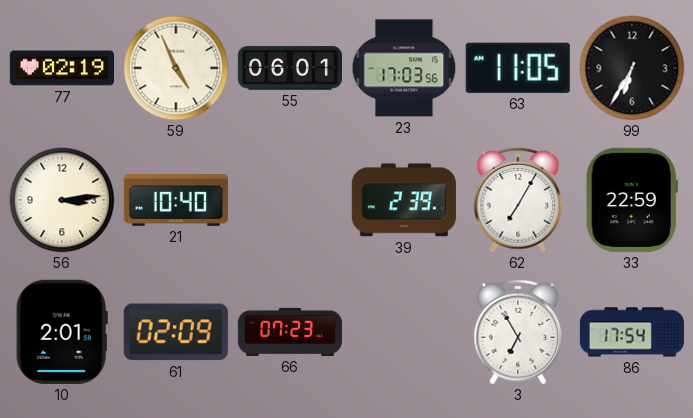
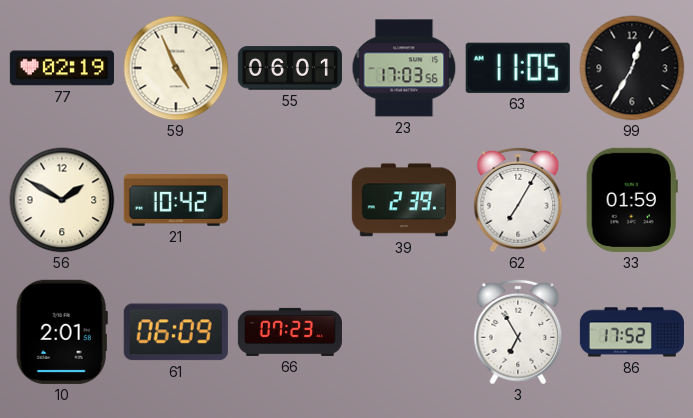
99: 6:35 -> 12:35
56: 3:14 -> 1:50
21: 10:40 -> 10:42
33: 22:59 -> 01:59
61: 02:09 -> 06:09
86: 17:54 -> 17:52
